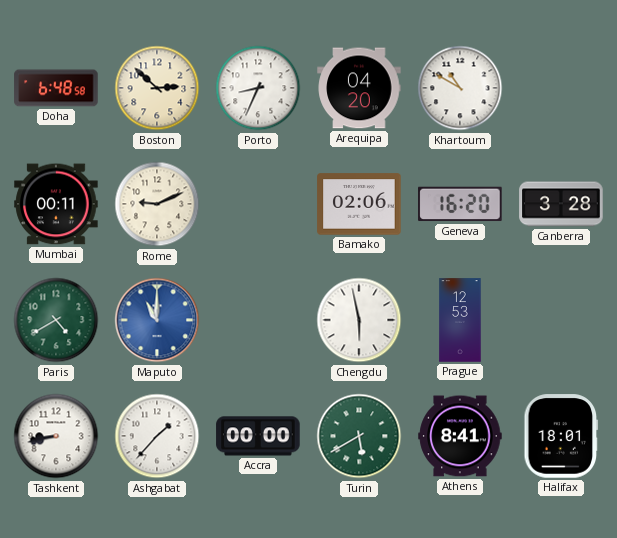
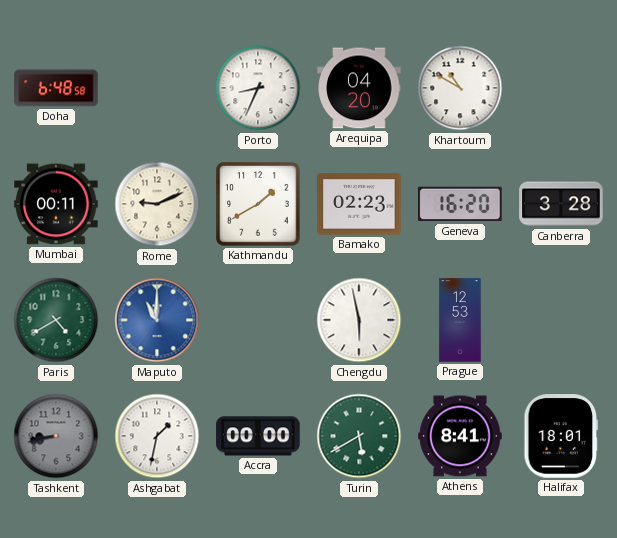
Boston: 2:52 -> none
Kathmandu: none -> 1:40
Bamako: 02:06 -> 02:23
Tashkent dial: white -> grey
Ashgabat: 1:37 -> 1:32
